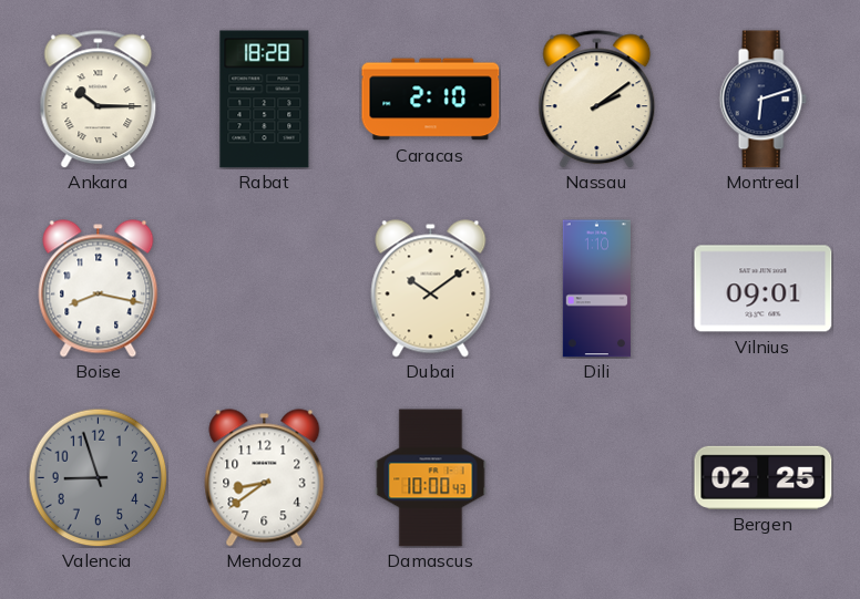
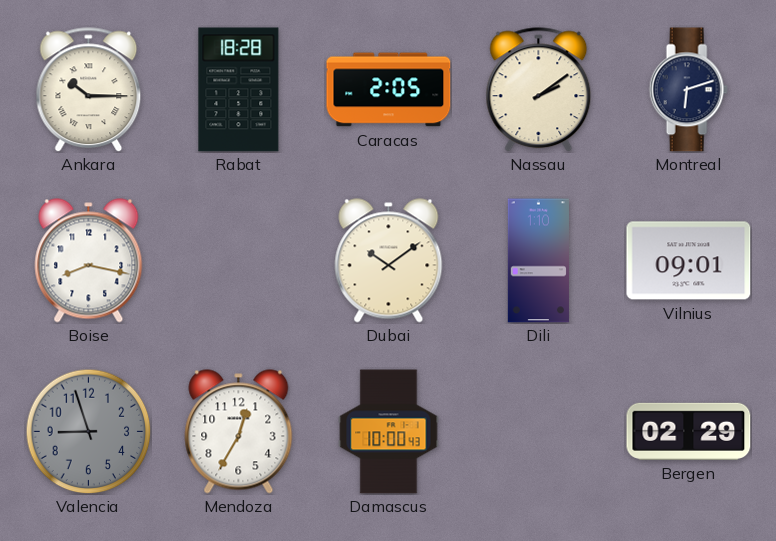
Caracas: 2:10 -> 2:05
Mendoza: 8:39 -> 12:35
Bergen: 02:25 -> 02:29
